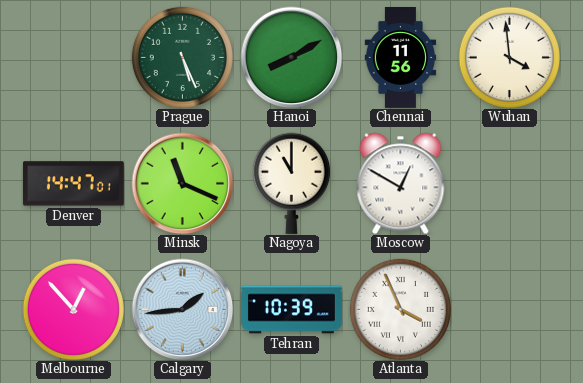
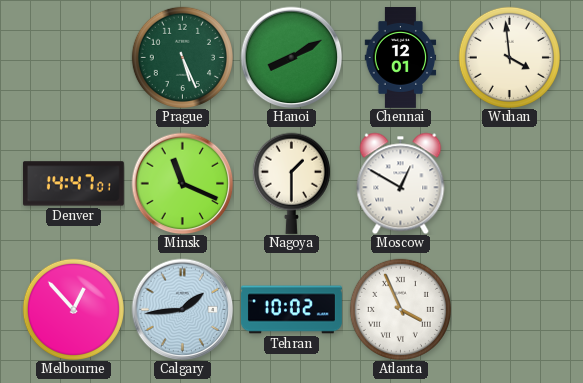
Chennai: 11:56 -> 12:01
Nagoya: 11:00 -> 1:30
Tehran: 10:39 -> 10:02
